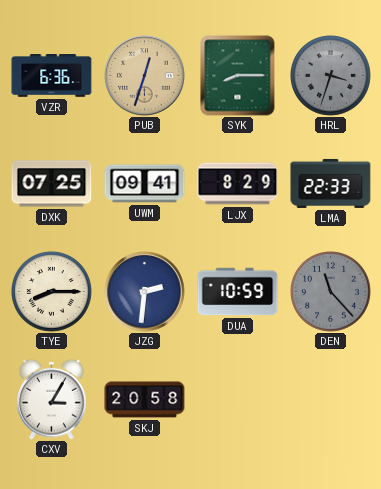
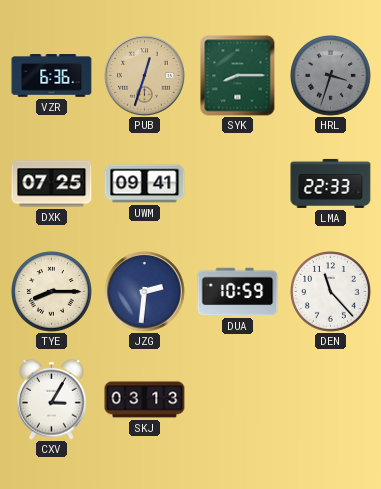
LJX: 8:29 -> none
DEN dial: grey -> white
SKJ: 20:58 -> 03:13
